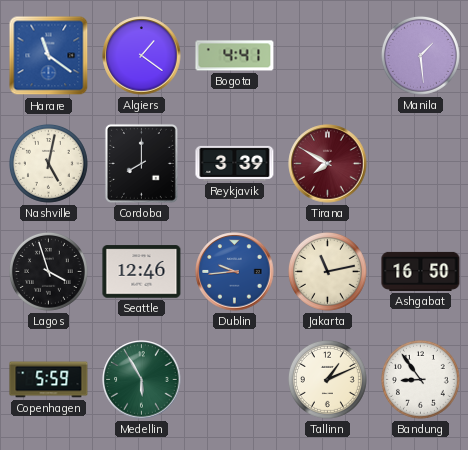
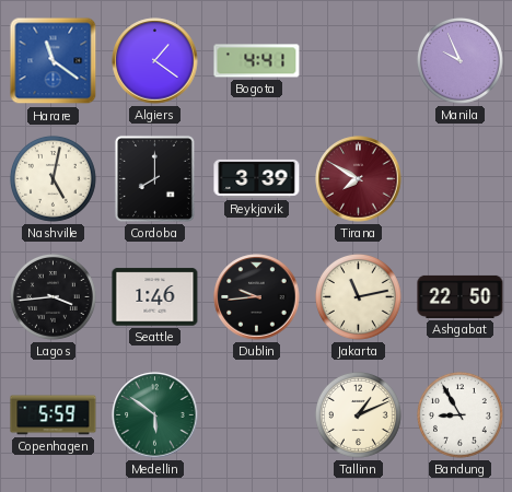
Manila: 1:29 -> 9:56
Lagos: 3:57 -> 3:44
Seattle: 12:46 -> 1:46
Dublin dial: blue -> black
Ashgabat: 16:50 -> 22:50
Medellin: 5:55 -> 5:51
Bandung: 8:54 -> 8:55
